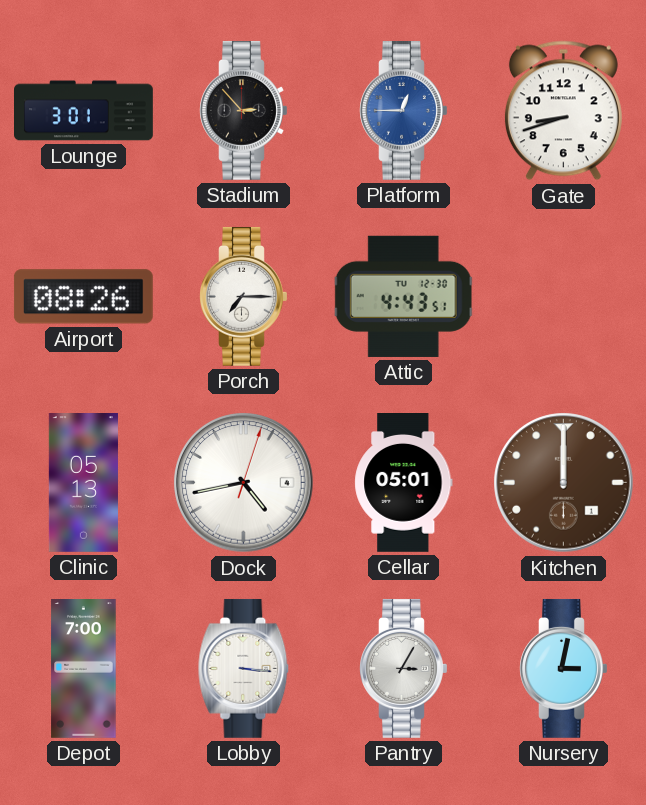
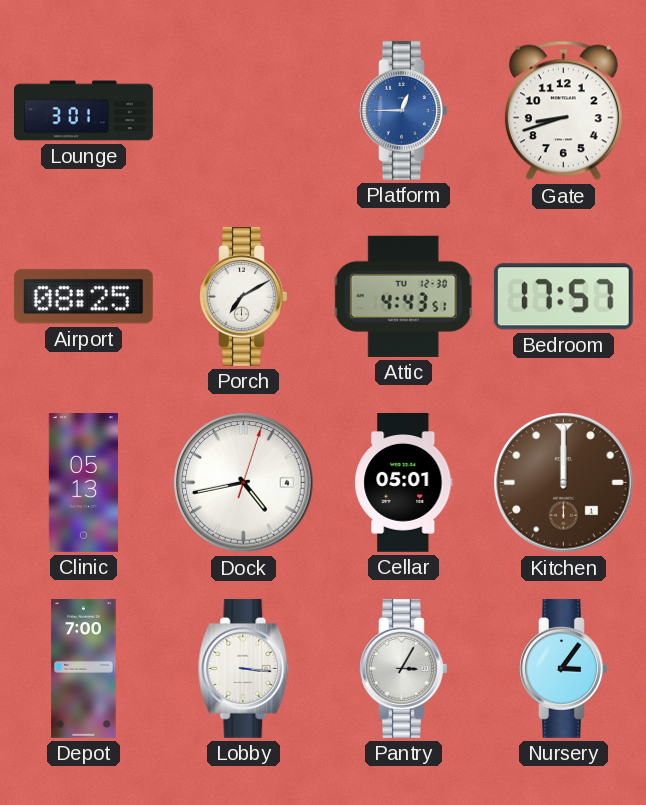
Stadium: 2:53 -> none
Airport: 08:26 -> 08:25
Porch: 7:15 -> 7:10
Bedroom: none -> 17:57
Nursery: 3:02 -> 3:06
